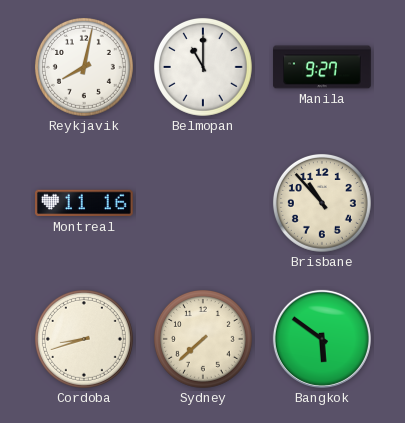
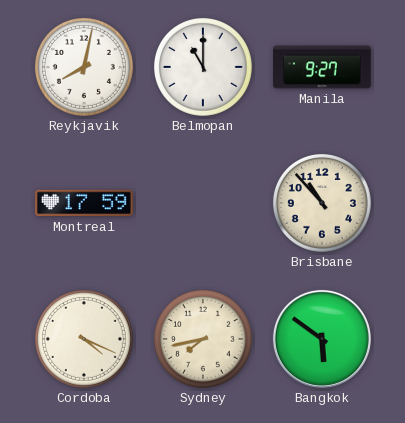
Montreal: 11:16 -> 17:59
Cordoba: 8:42 -> 4:19
Sydney: 7:38 -> 7:43
